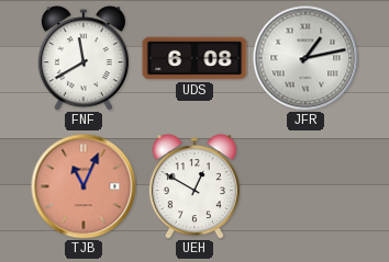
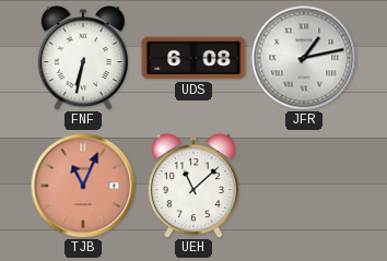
FNF: 11:40 -> 6:32
UEH: 12:50 -> 11:08
